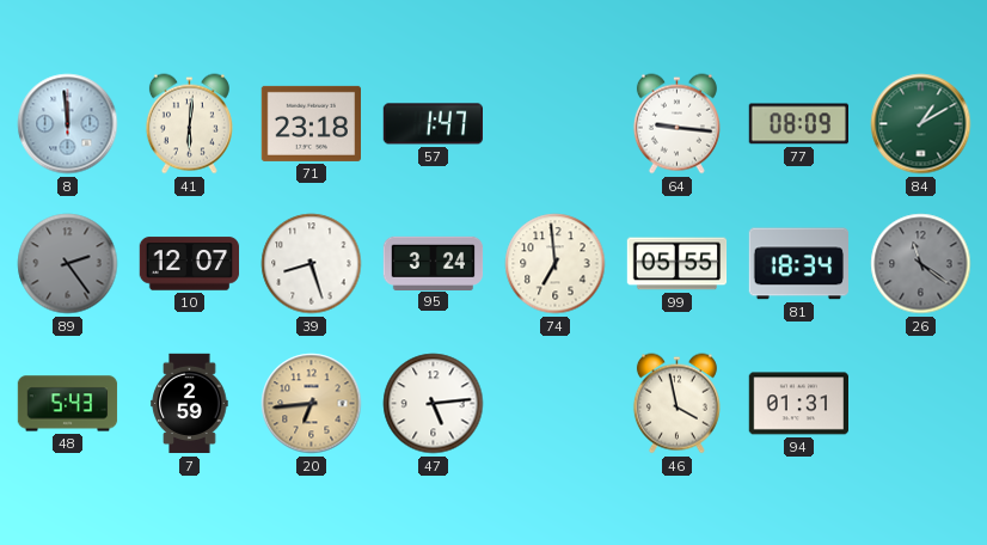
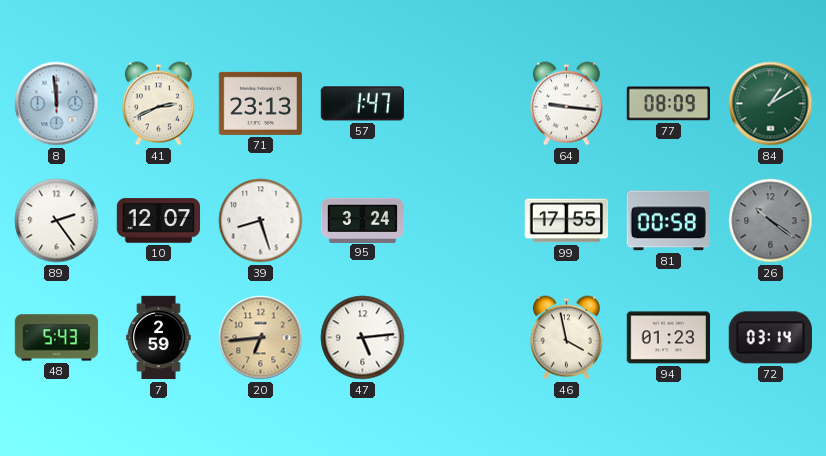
41: 6:01 -> 2:41
71: 23:18 -> 23:13
89 dial: grey -> white
74: 6:59 -> none
99: 05:55 -> 17:55
81: 18:34 -> 00:58
26: 11:21 -> 10:21
94: 01:31 -> 01:23
72: none -> 03:14
